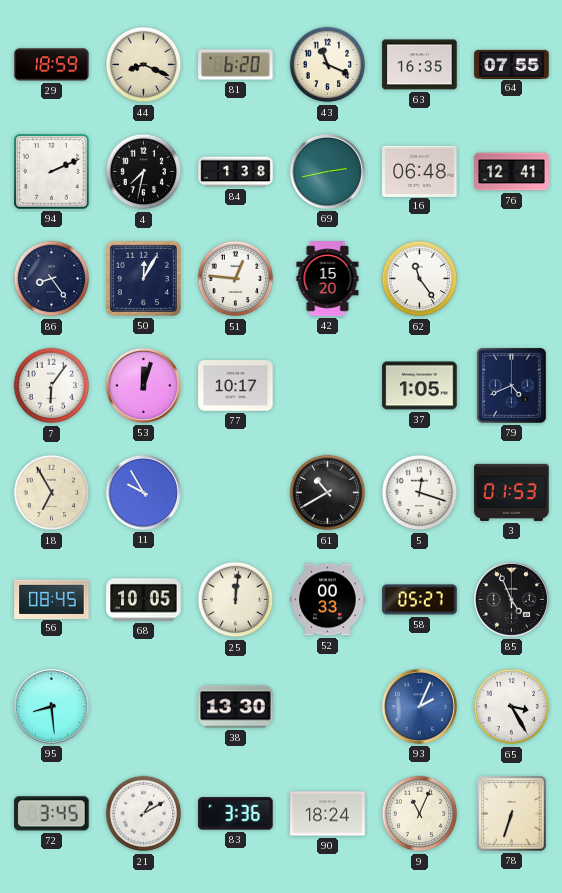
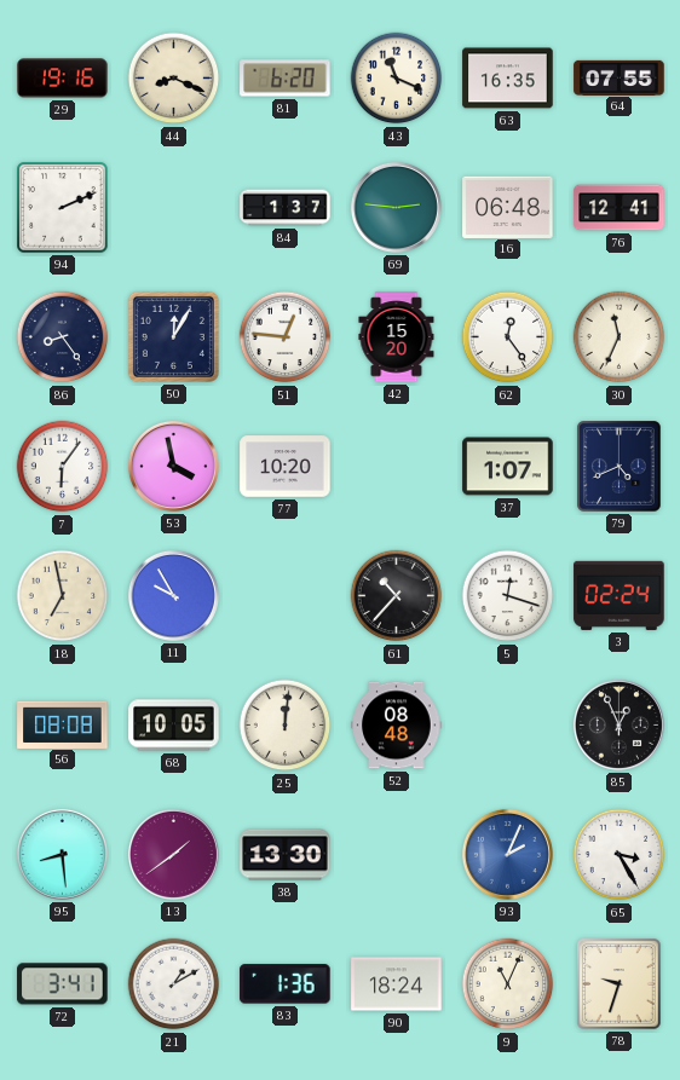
29: 18:59 -> 19:16
4: 7:32 -> none
84: 1:38 -> 1:37
69: 2:43 -> 2:46
62: 11:24 -> 12:24
30: none -> 11:34
53: 12:03 -> 3:58
77: 10:17 -> 10:20
37: 1:05 -> 1:07
18: 6:55 -> 6:58
61: 10:40 -> 10:37
3: 01:53 -> 02:24
56: 08:45 -> 08:08
52: 00:33 -> 08:48
58: 05:27 -> none
85: 4:56 -> 12:56
13: none -> 1:39
72: 3:45 -> 3:41
83: 3:36 -> 1:36
78: 6:33 -> 9:33
